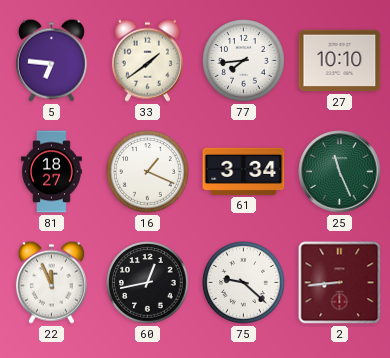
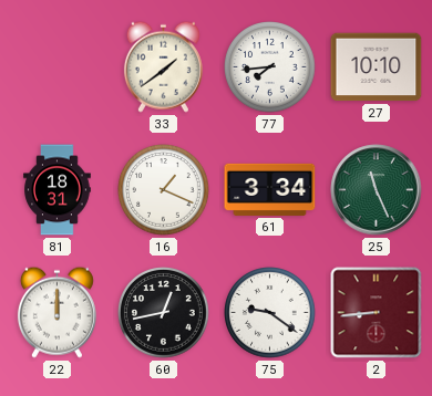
5: 6:46 -> none
81: 18:27 -> 18:31
22: 11:56 -> 12:00
75: 9:22 -> 9:21
